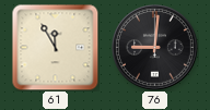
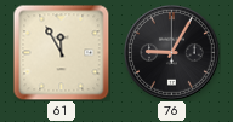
76: 9:01 -> 9:05
